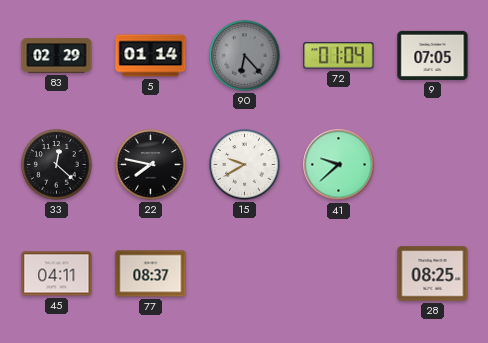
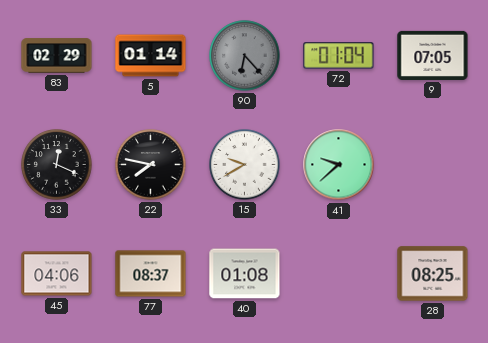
33: 12:22 -> 12:19
45: 04:11 -> 04:06
40: none -> 01:08
